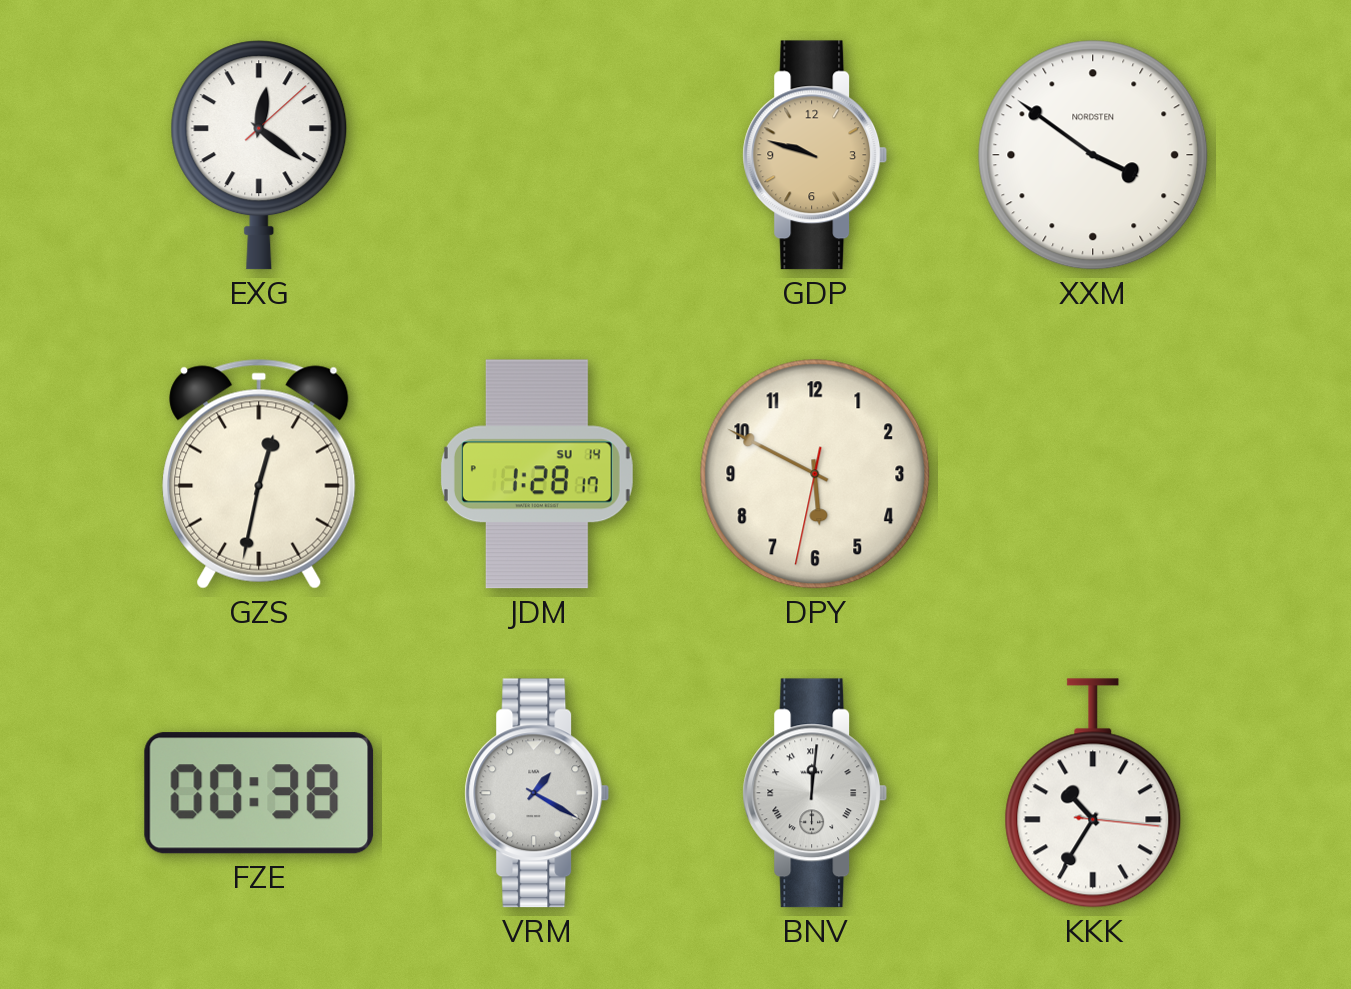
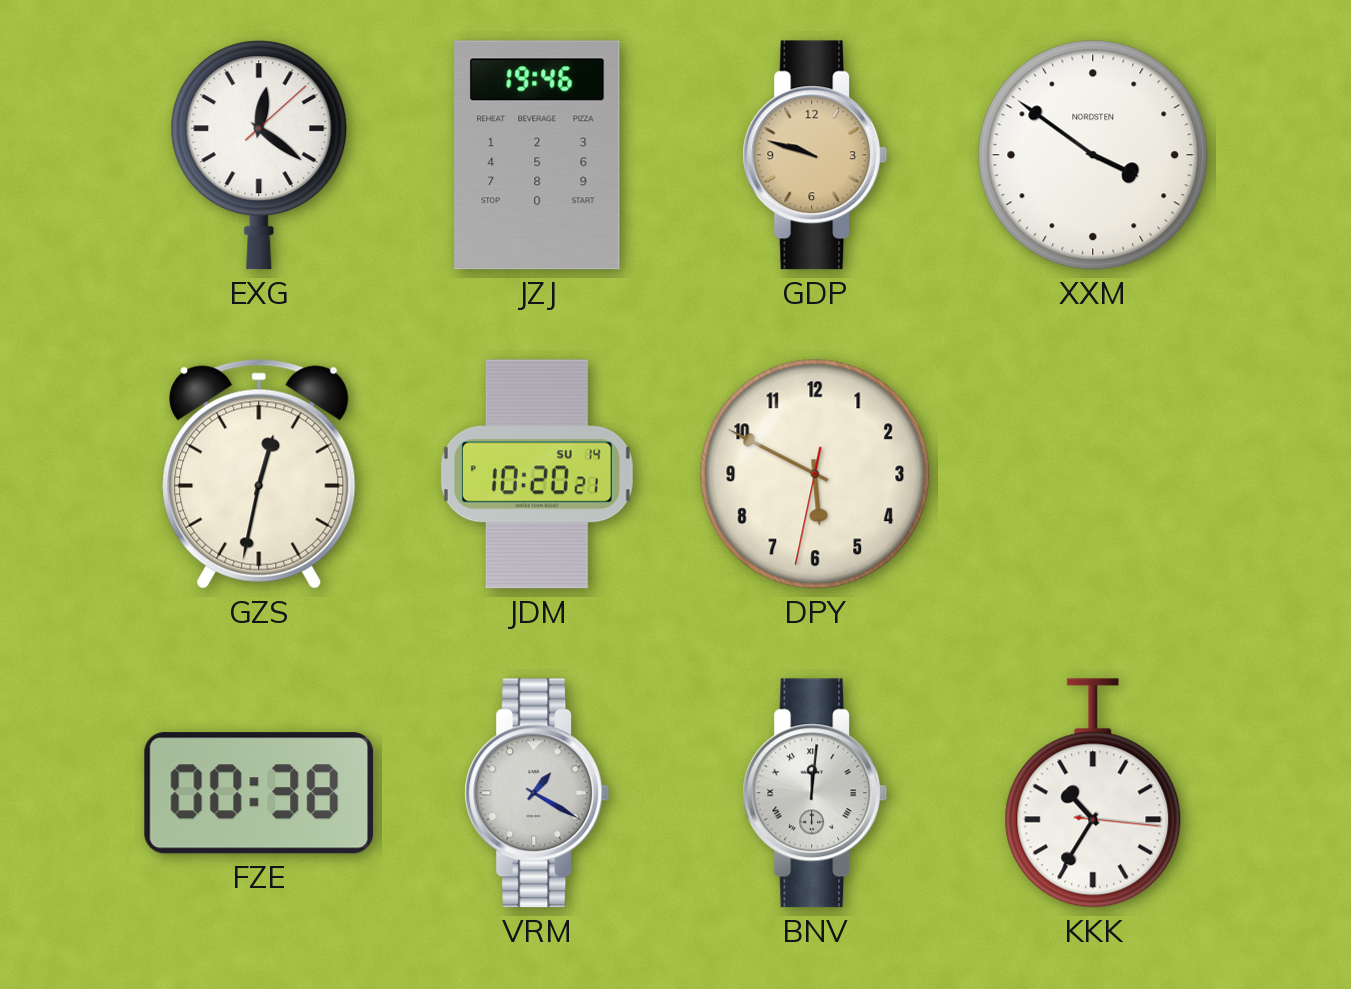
JZJ: none -> 19:46
JDM: 1:28 -> 10:20
